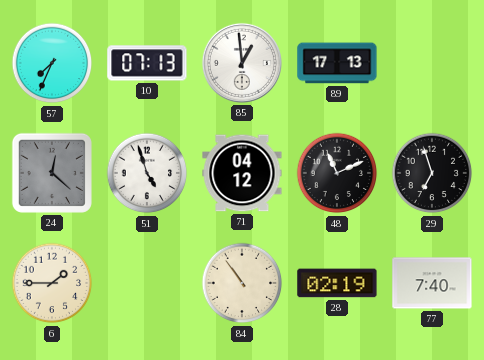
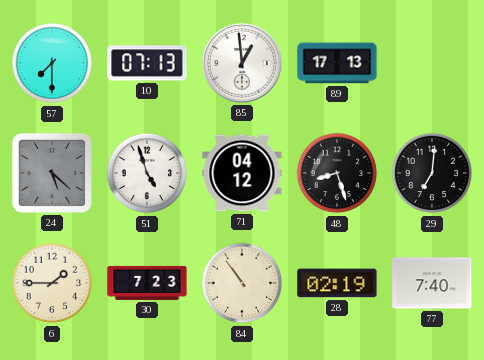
57: 7:34 -> 7:30
24: 12:22 -> 5:22
48: 11:11 -> 8:27
29: 6:57 -> 7:01
30: none -> 7:23
